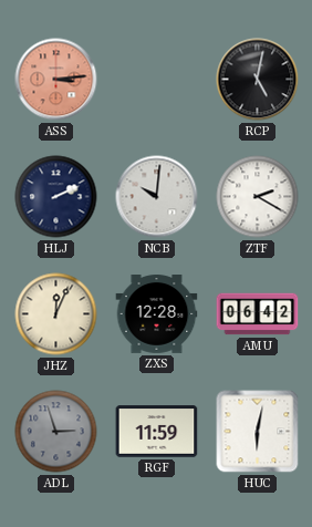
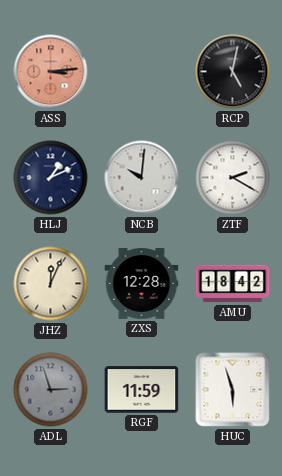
HLJ: 2:11 -> 1:11
AMU: 06:42 -> 18:42
HUC: 6:02 -> 5:57
